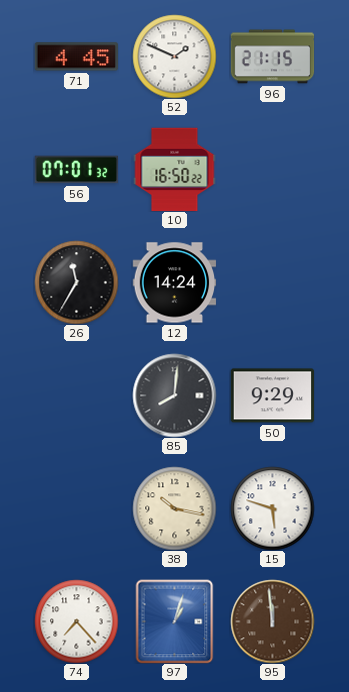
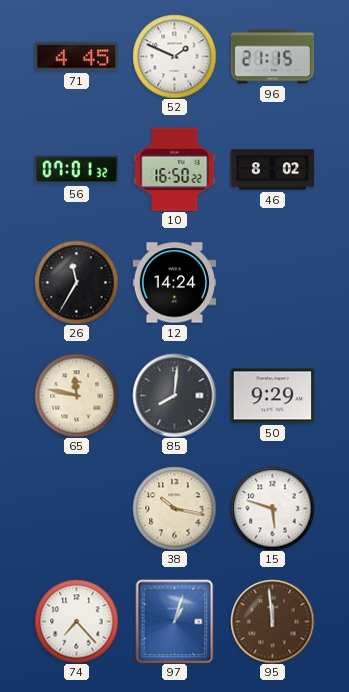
46: none -> 8:02
65: none -> 11:47
